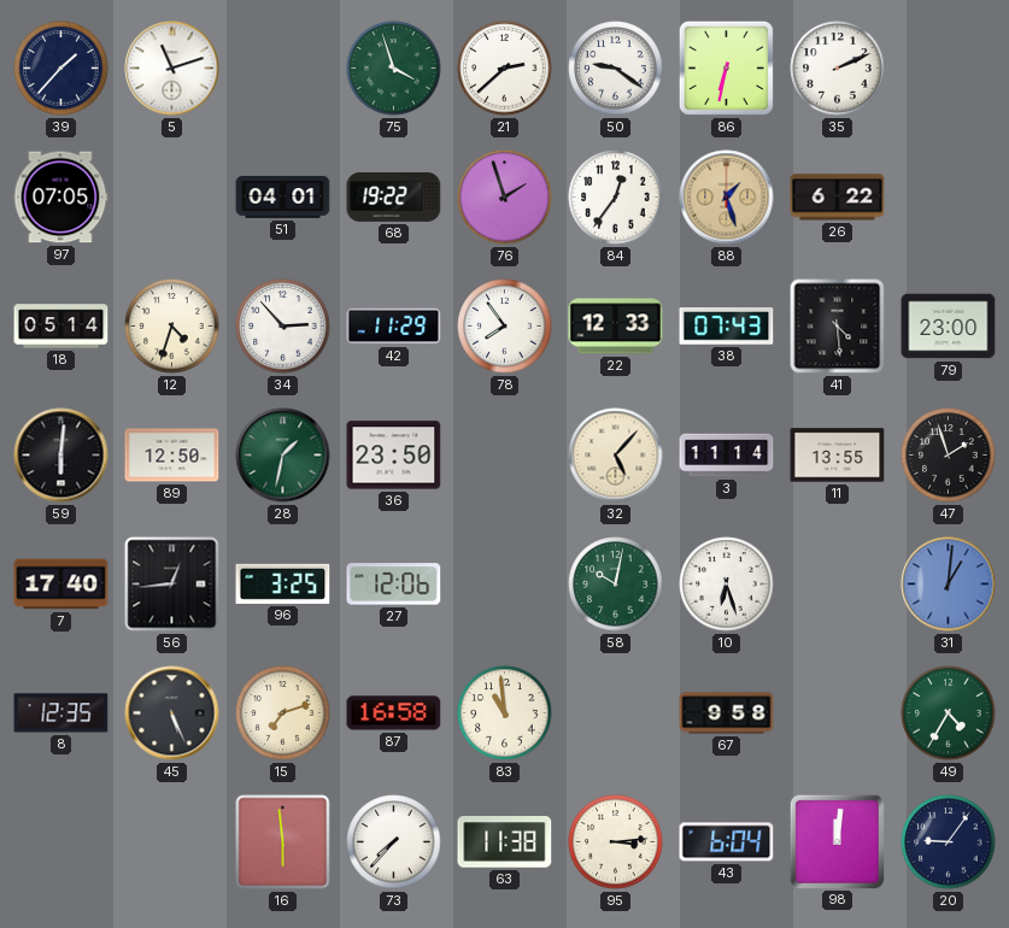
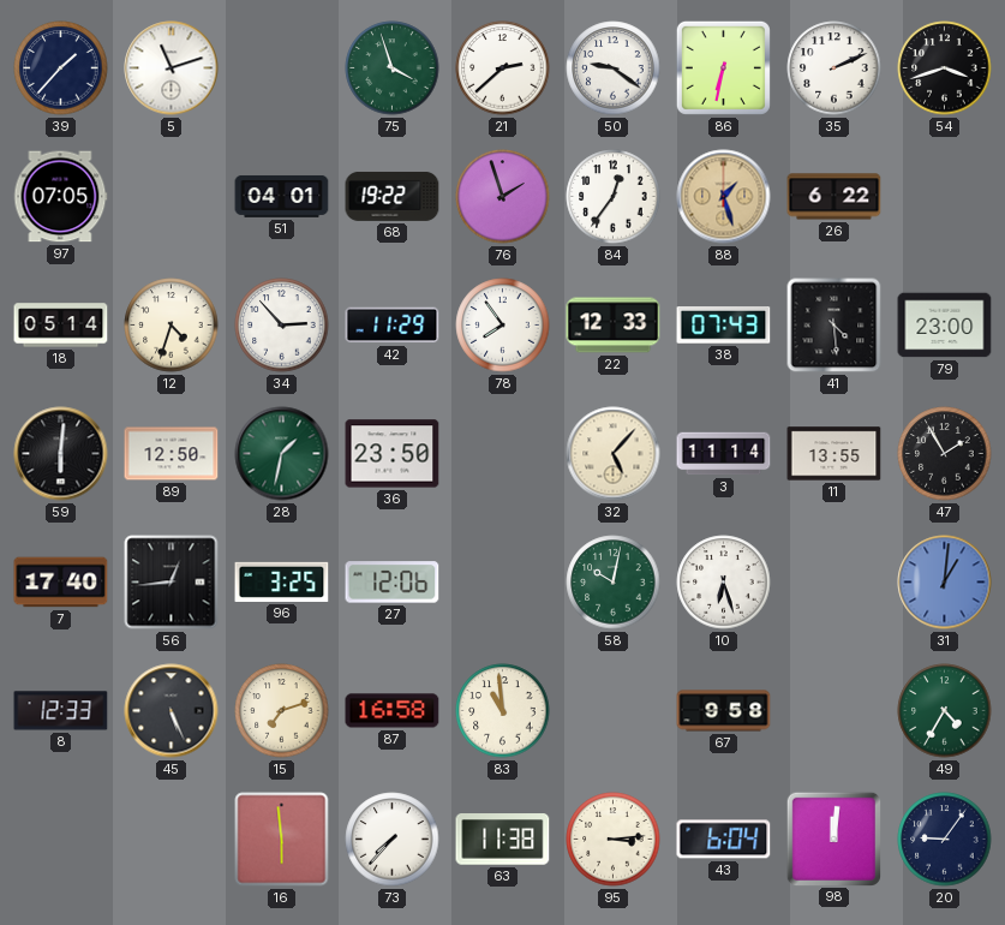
54: none -> 3:42
47: 1:57 -> 1:55
8: 12:35 -> 12:33
